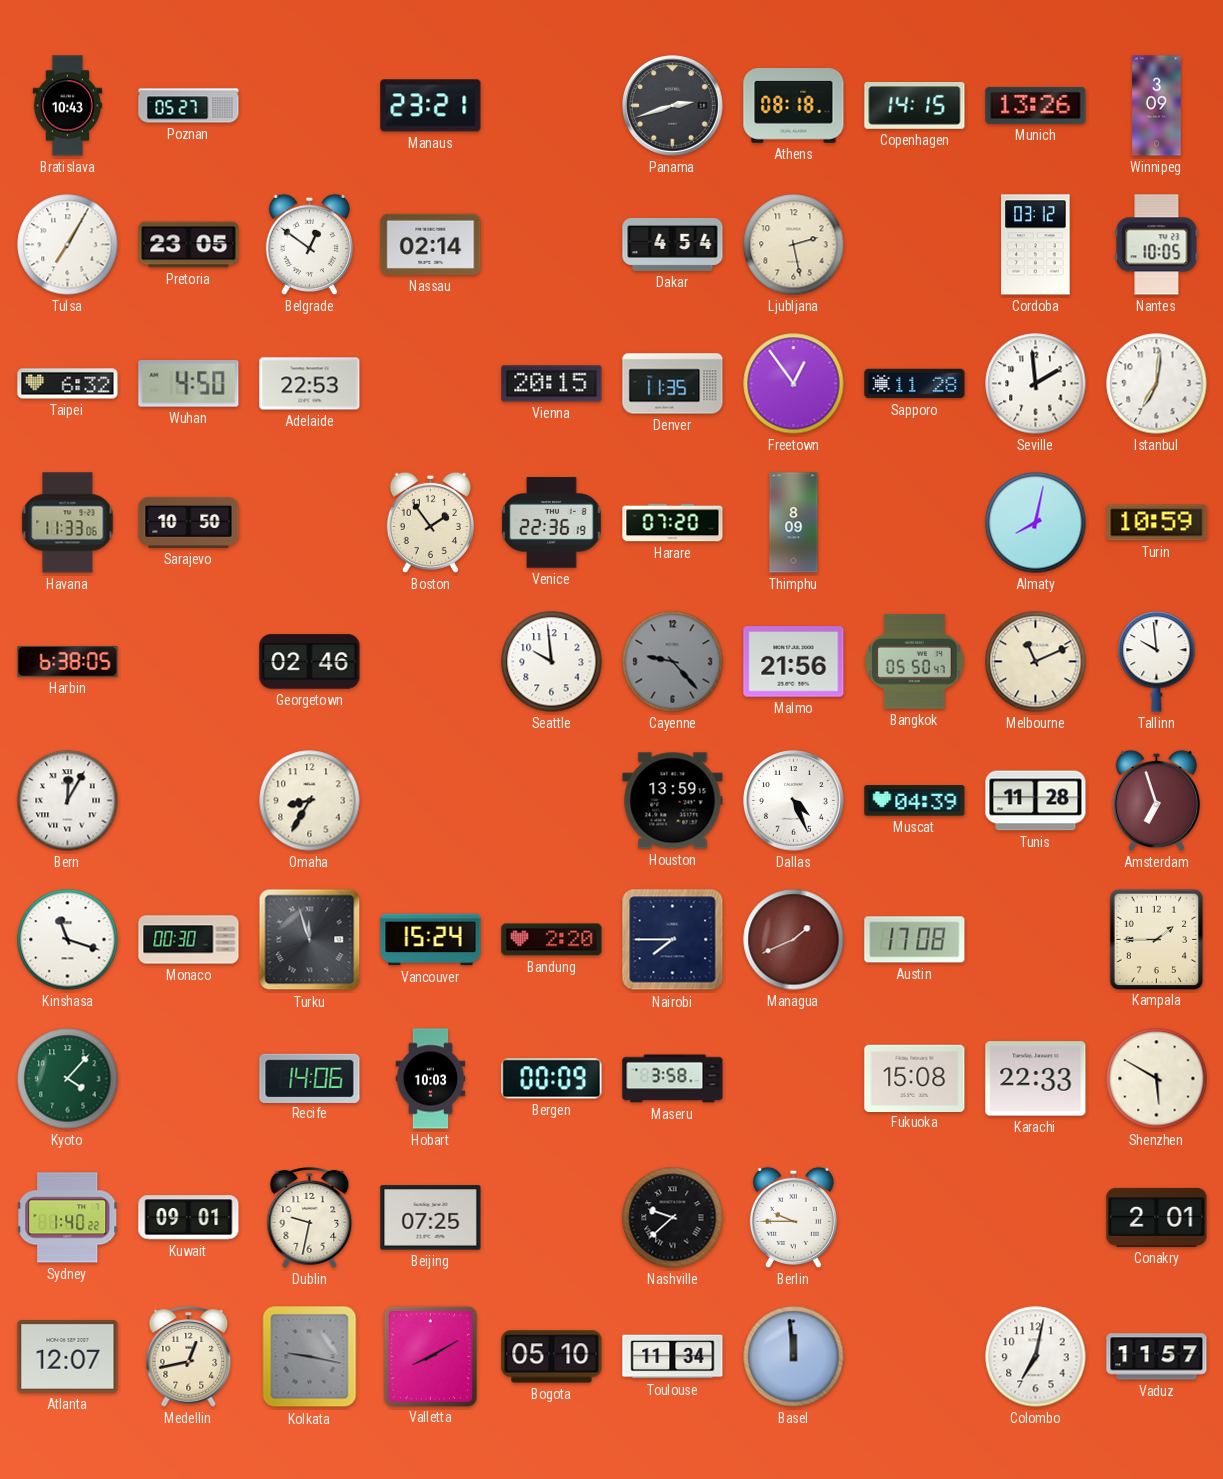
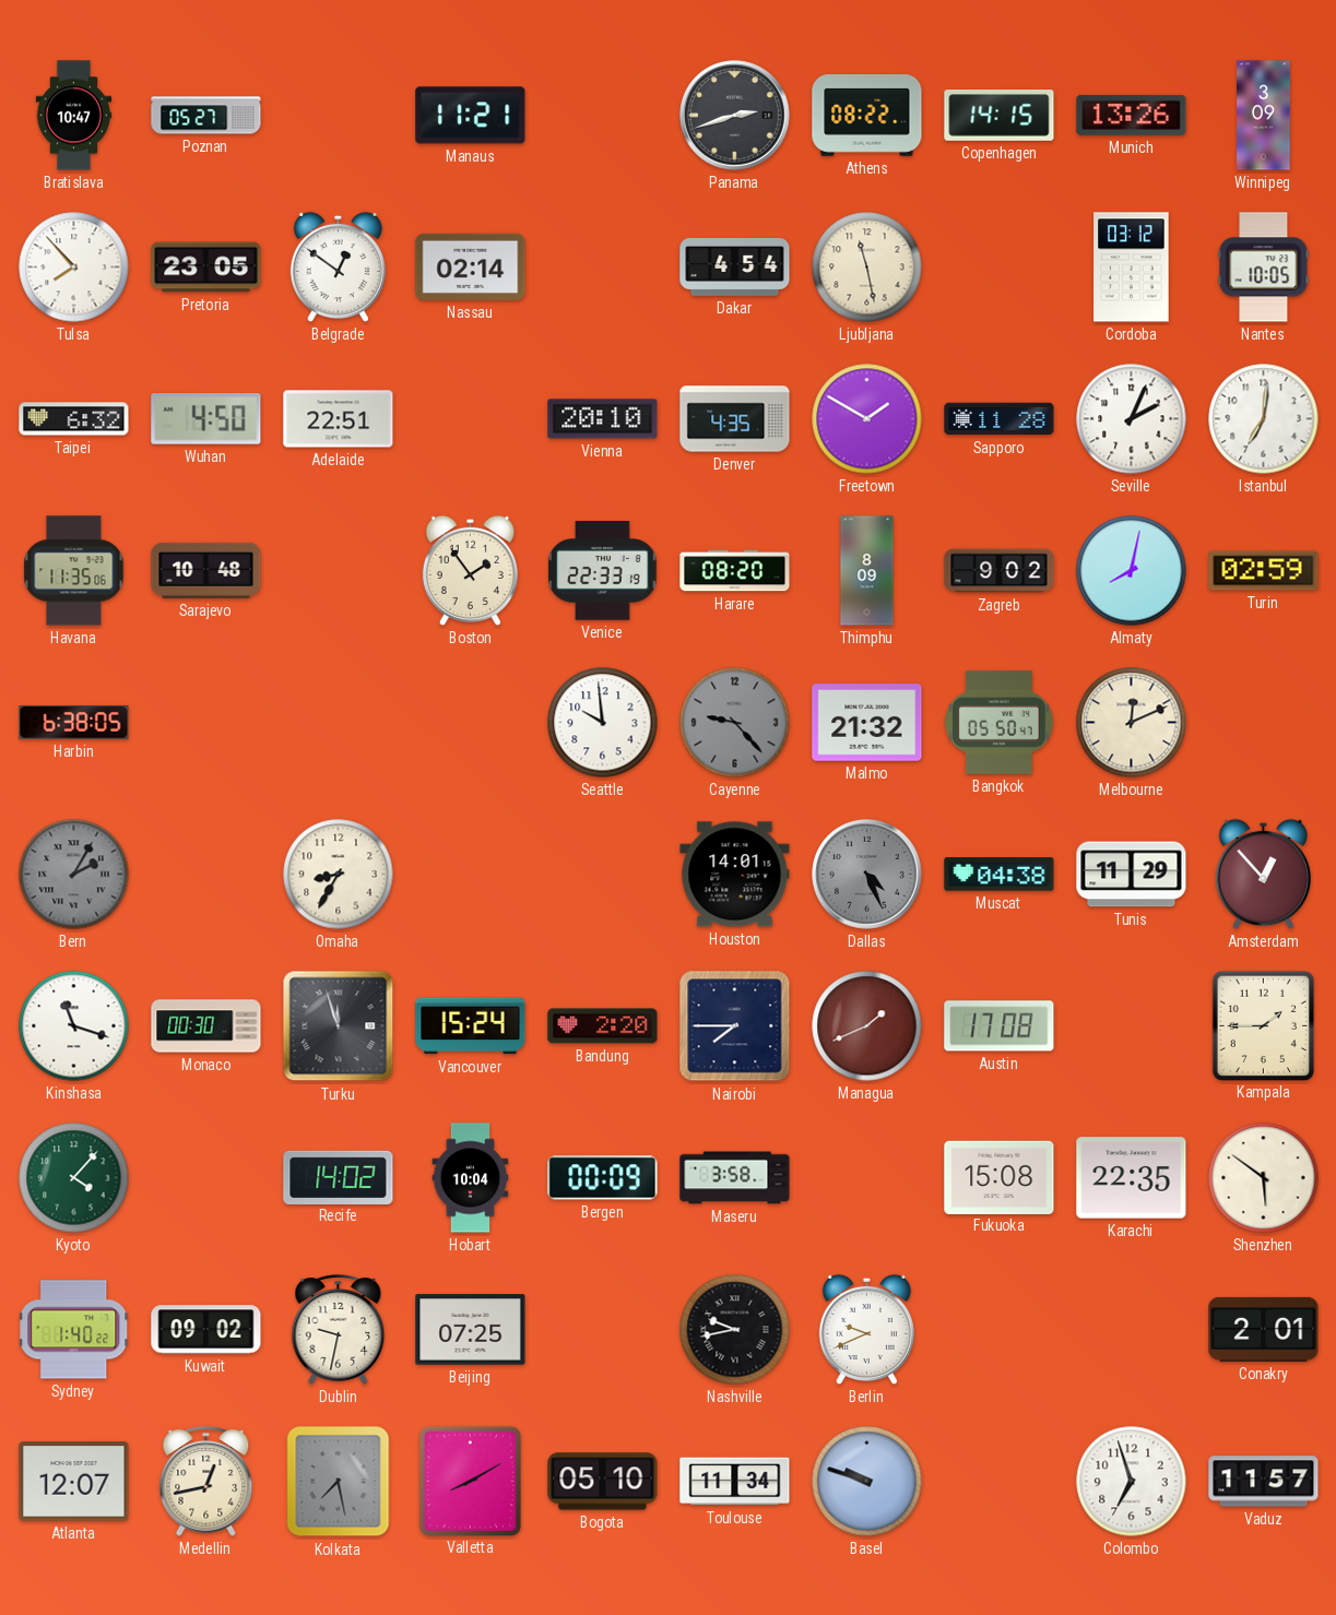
Bratislava: 10:43 -> 10:47
Manaus: 23:21 -> 11:21
Athens: 08:18 -> 08:22
Tulsa: 7:05 -> 7:53
Ljubljana: 2:28 -> 11:28
Adelaide: 22:53 -> 22:51
Vienna: 20:15 -> 20:10
Denver: 11:35 -> 4:35
Freetown: 12:54 -> 1:50
Seville: 1:59 -> 2:04
Havana: 11:33 -> 11:35
Sarajevo: 10:50 -> 10:48
Venice: 22:36 -> 22:33
Harare: 07:20 -> 08:20
Zagreb: none -> 9:02
Turin: 10:59 -> 02:59
Georgetown: 02:46 -> none
Malmo: 21:56 -> 21:32
Melbourne: 11:11 -> 12:11
Tallinn: 9:59 -> none
Bern: 12:05 -> 2:05
Bern dial: white -> grey
Houston: 13:59 -> 14:01
Dallas dial: white -> grey
Muscat: 04:39 -> 04:38
Tunis: 11:28 -> 11:29
Amsterdam: 6:57 -> 12:53
Recife: 14:06 -> 14:02
Hobart: 10:03 -> 10:04
Karachi: 22:33 -> 22:35
Shenzhen: 5:50 -> 5:51
Kuwait: 09:01 -> 09:02
Nashville: 9:38 -> 9:43
Berlin: 9:45 -> 9:41
Kolkata: 9:17 -> 7:28
Basel: 11:59 -> 9:48
Colombo: 7:02 -> 6:57
